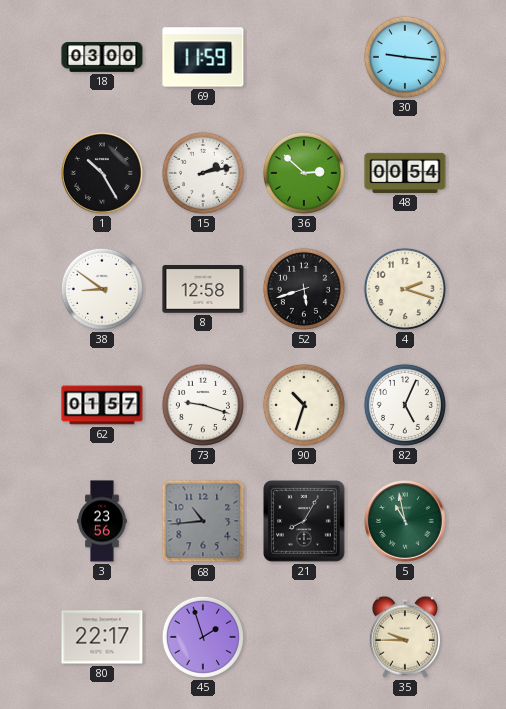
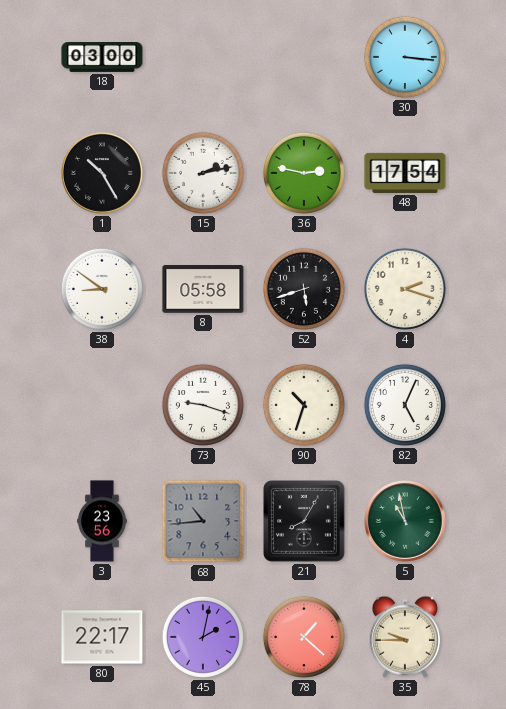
69: 11:59 -> none
30: 9:16 -> 3:16
36: 2:52 -> 2:47
48: 00:54 -> 17:54
8: 12:58 -> 05:58
62: 01:57 -> none
45: 1:57 -> 2:02
78: none -> 1:22
